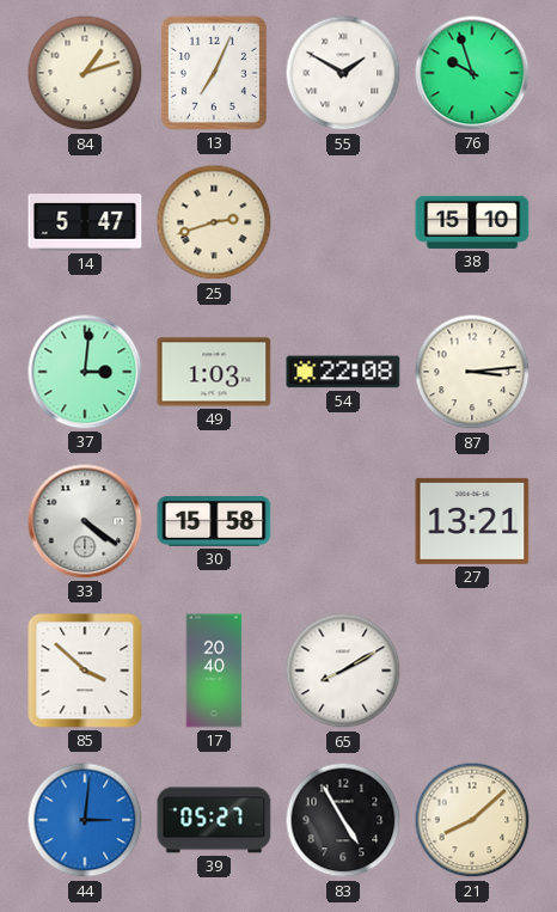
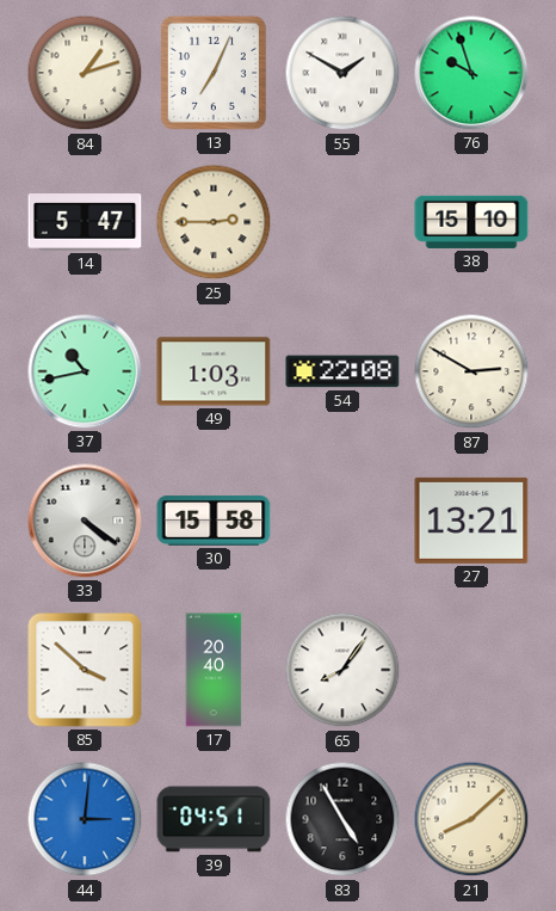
25: 2:42 -> 2:45
37: 3:01 -> 10:43
87: 3:14 -> 2:50
65: 8:10 -> 8:06
39: 05:27 -> 04:51
